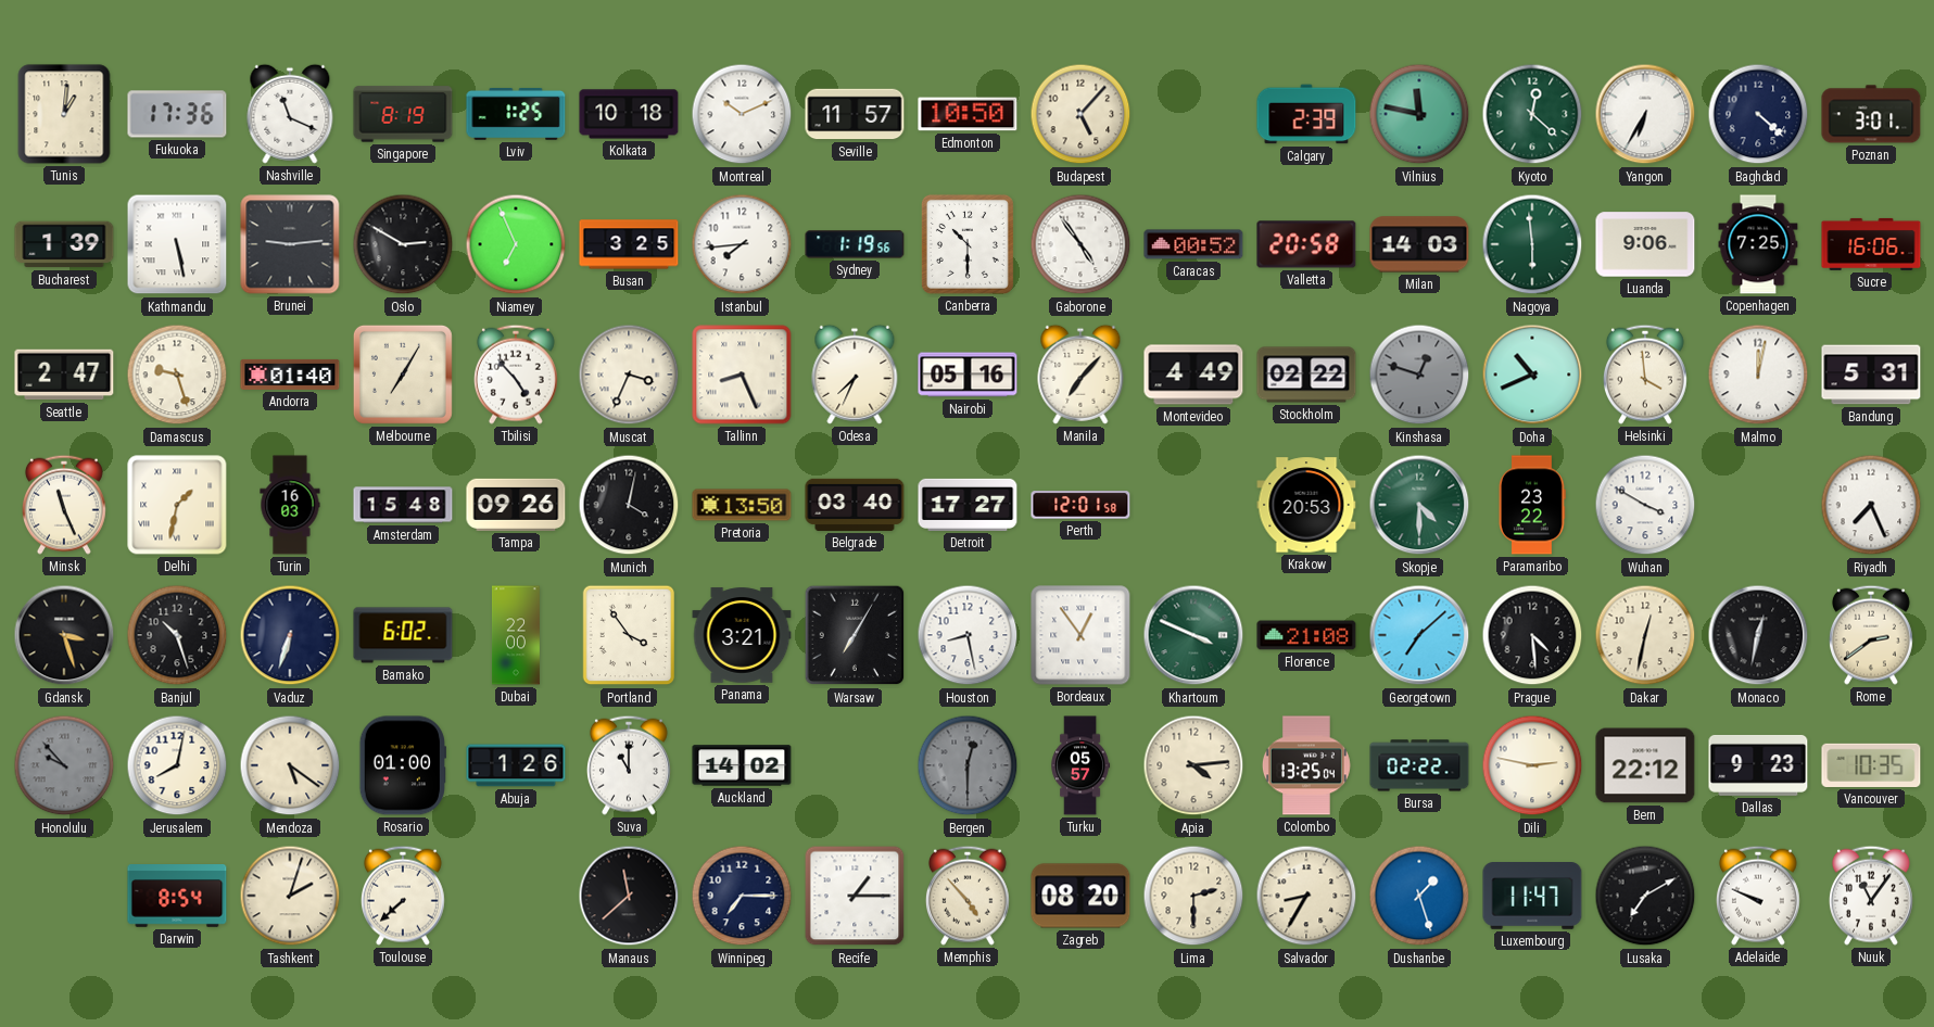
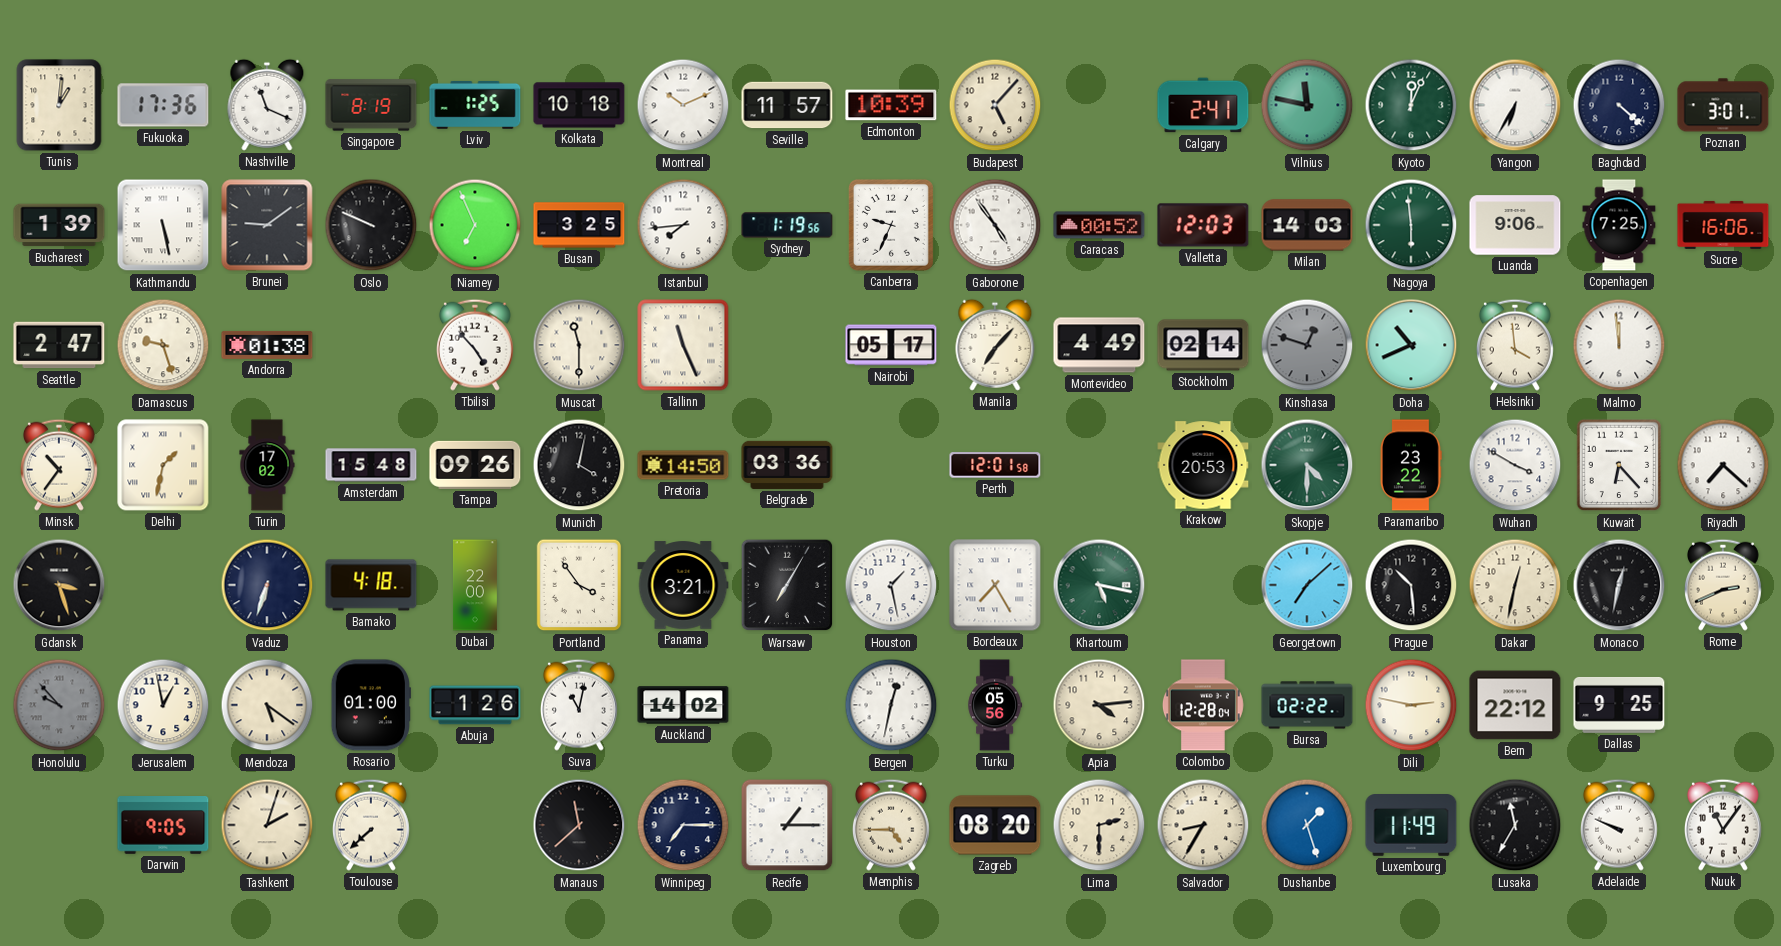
Edmonton: 10:50 -> 10:39
Calgary: 2:39 -> 2:41
Kyoto: 12:22 -> 12:04
Brunei: 9:14 -> 9:09
Oslo: 2:50 -> 9:49
Canberra: 10:30 -> 9:34
Valletta: 20:58 -> 12:03
Andorra: 01:40 -> 01:38
Melbourne: 7:05 -> none
Muscat: 3:34 -> 11:30
Tallinn: 8:26 -> 11:26
Odesa: 7:34 -> none
Nairobi: 05:16 -> 05:17
Stockholm: 02:22 -> 02:14
Malmo: 12:02 -> 11:59
Bandung: 5:31 -> none
Minsk: 11:26 -> 10:36
Turin: 16:03 -> 17:02
Pretoria: 13:50 -> 14:50
Belgrade: 03:40 -> 03:36
Detroit: 17:27 -> none
Kuwait: none -> 6:23
Riyadh: 7:26 -> 7:22
Banjul: 10:27 -> none
Bamako: 6:02 -> 4:18
Houston: 8:28 -> 1:28
Bordeaux: 12:54 -> 7:25
Khartoum: 3:49 -> 5:17
Florence: 21:08 -> none
Prague: 4:29 -> 10:29
Rome: 2:39 -> 2:41
Jerusalem: 8:02 -> 12:58
Suva: 11:00 -> 11:02
Bergen: 12:30 -> 12:32
Bergen dial: grey -> white
Turku: 05:57 -> 05:56
Colombo: 13:25 -> 12:28
Dallas: 9:23 -> 9:25
Vancouver: 10:35 -> none
Darwin: 8:54 -> 9:05
Memphis: 4:53 -> 4:45
Luxembourg: 11:47 -> 11:49
Lusaka: 7:10 -> 11:35
